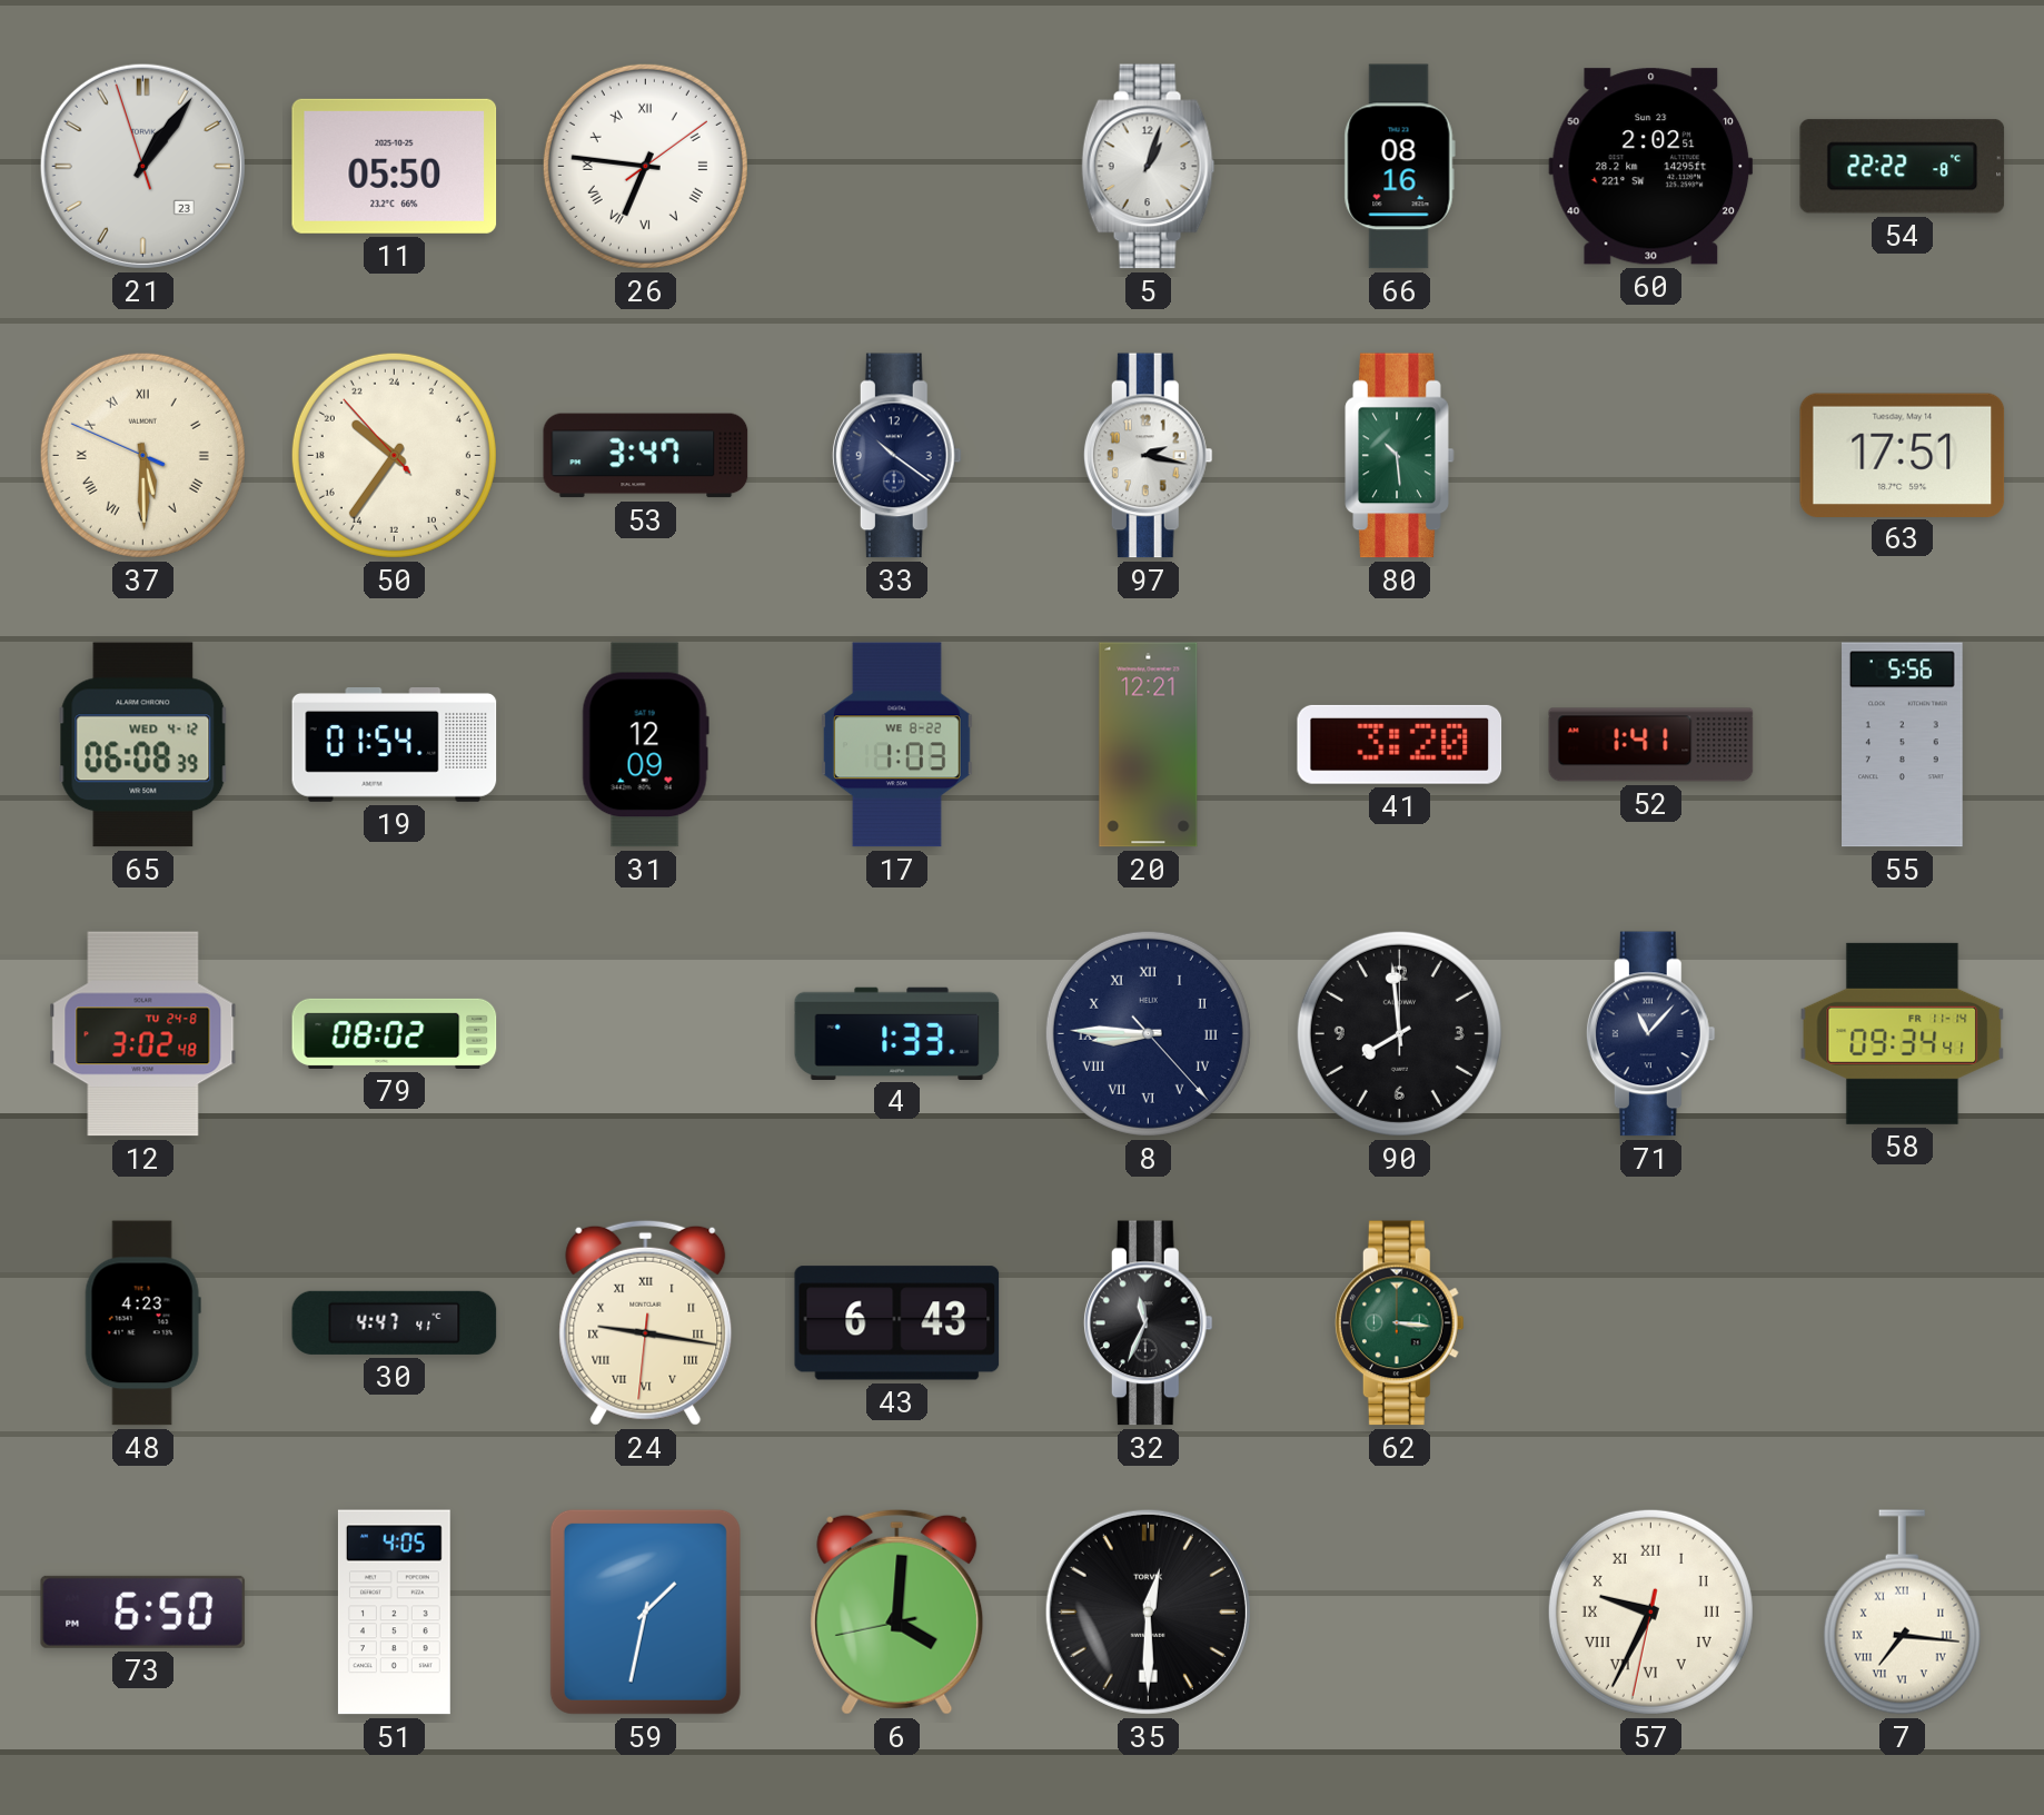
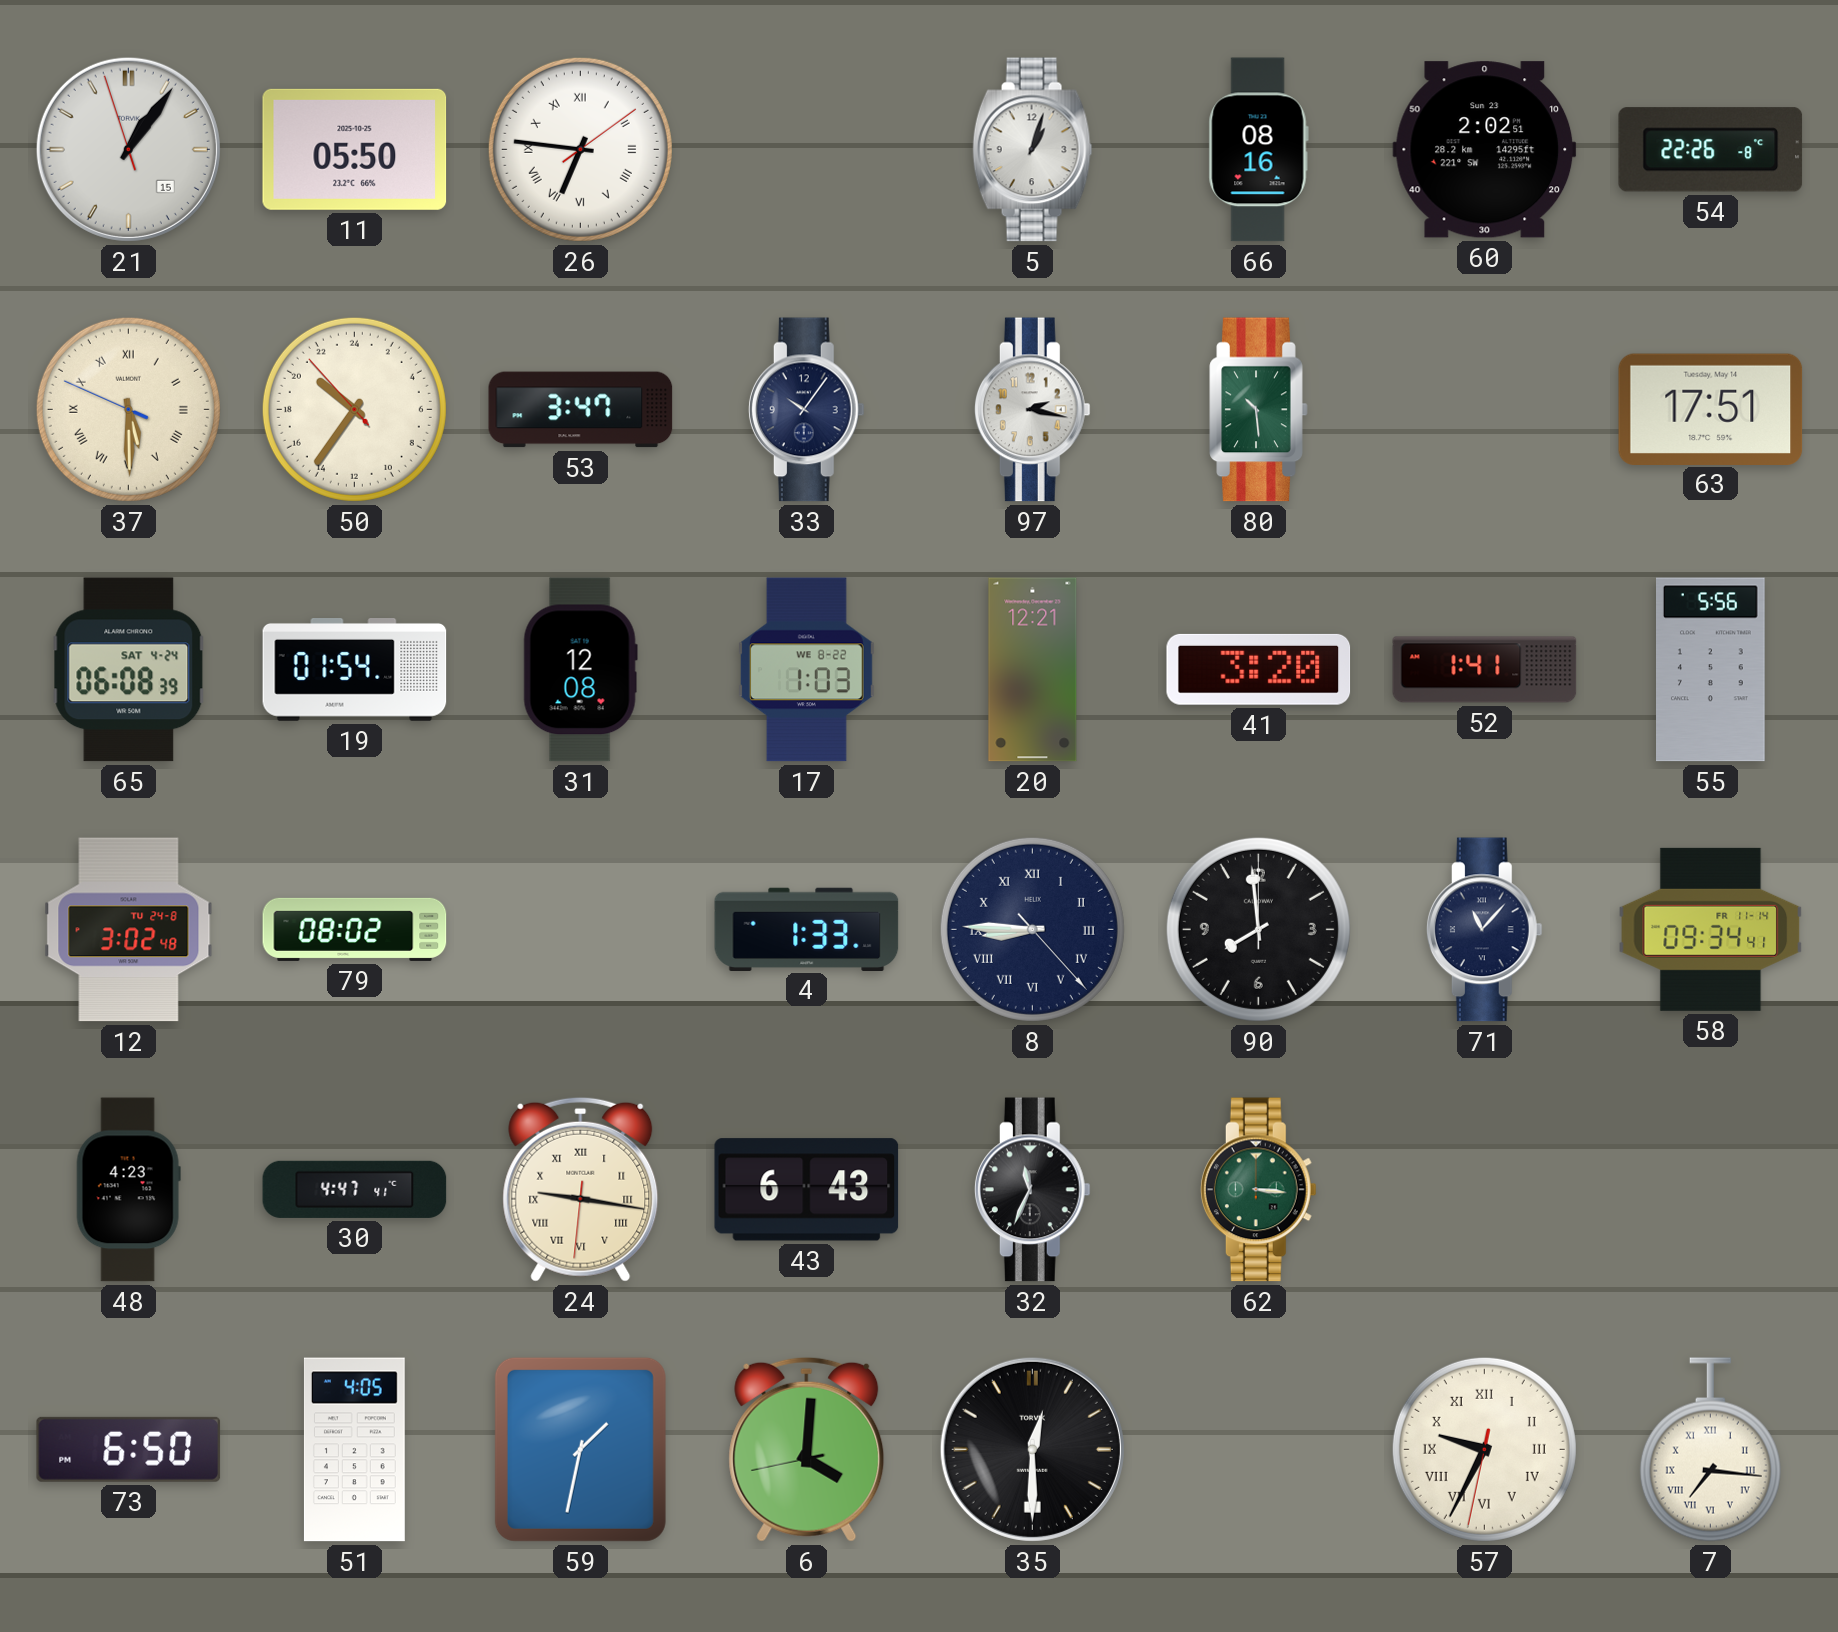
21 date: 23 -> 15
54: 22:22 -> 22:26
33: 10:21 -> 10:06
65 date: WED 4-12 -> SAT 4-24
31: 12:09 -> 12:08
